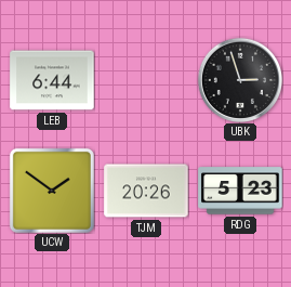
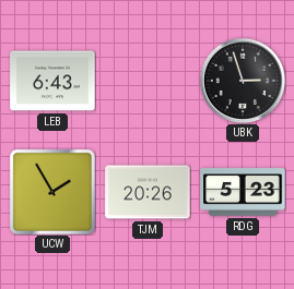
LEB: 6:44 -> 6:43
UCW: 1:51 -> 1:55
